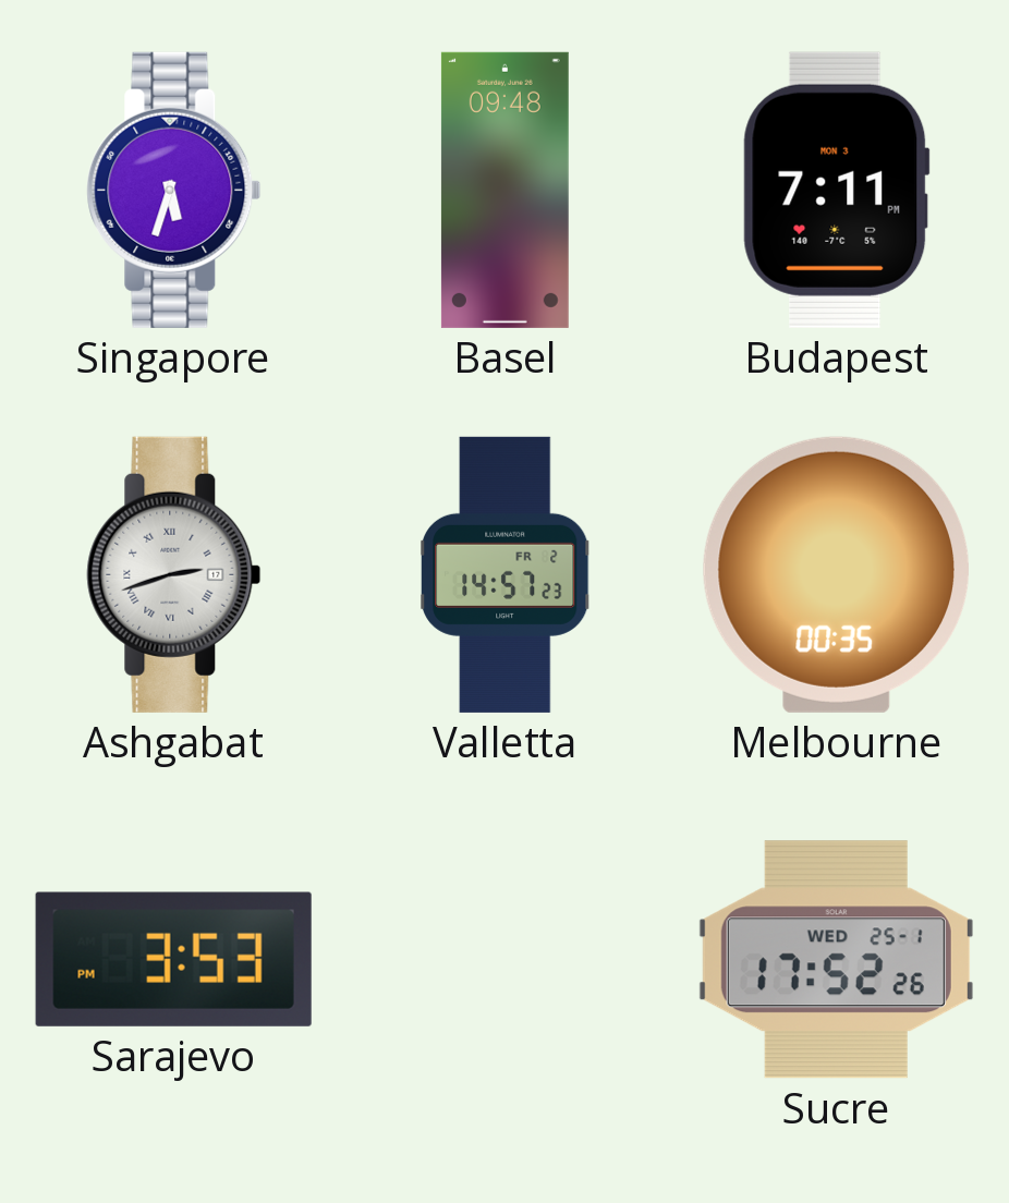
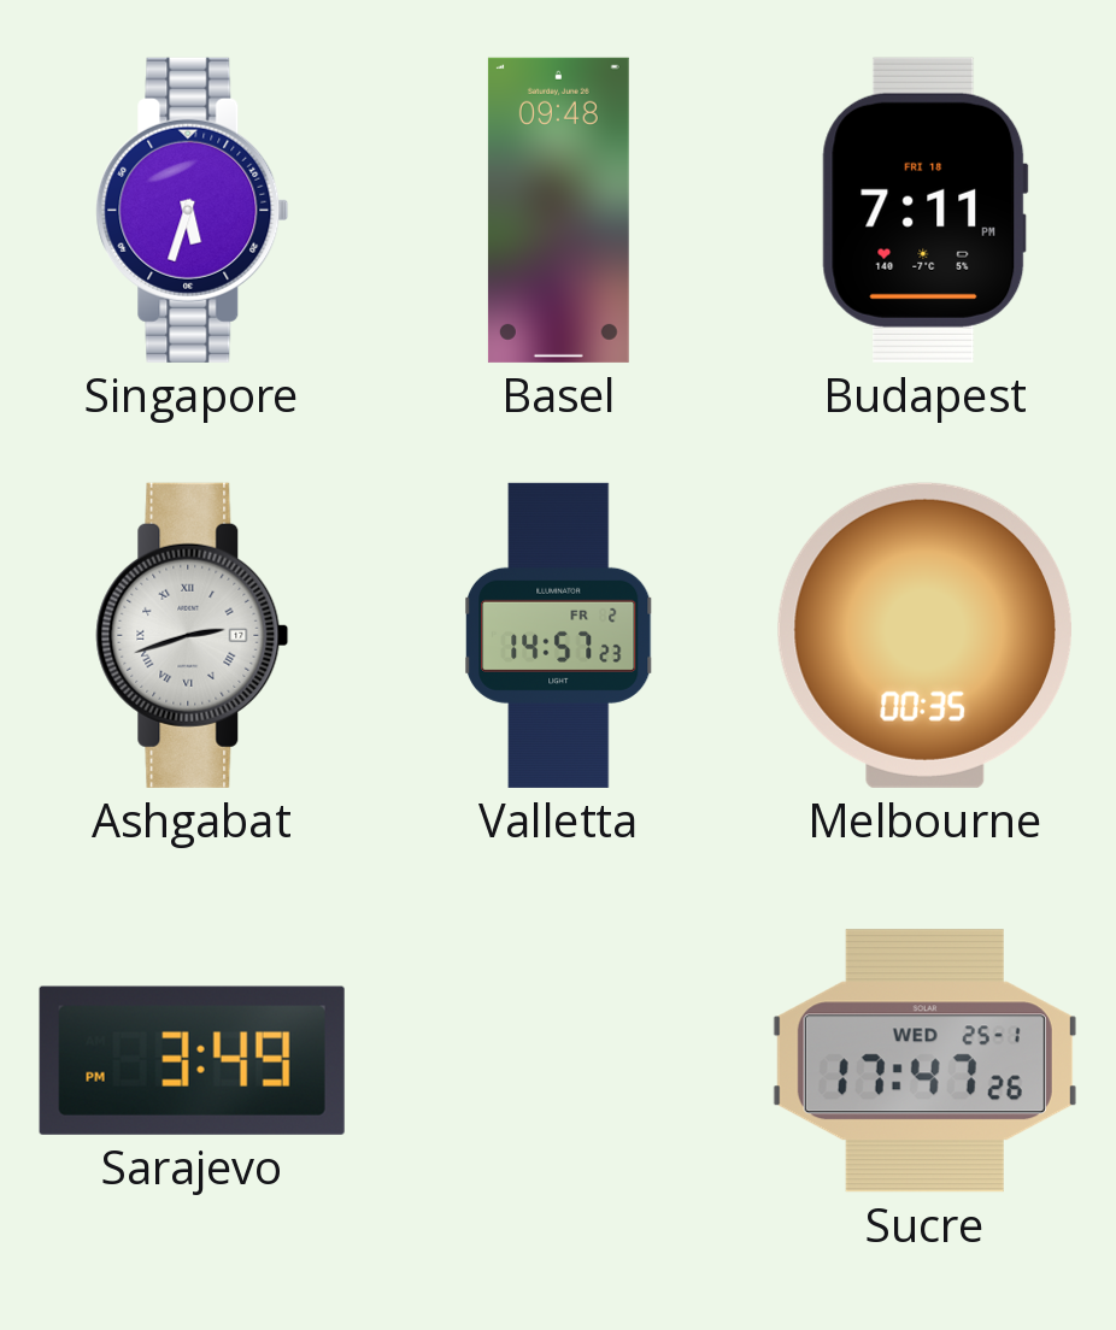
Budapest date: MON 3 -> FRI 18
Sarajevo: 3:53 -> 3:49
Sucre: 17:52 -> 17:47
